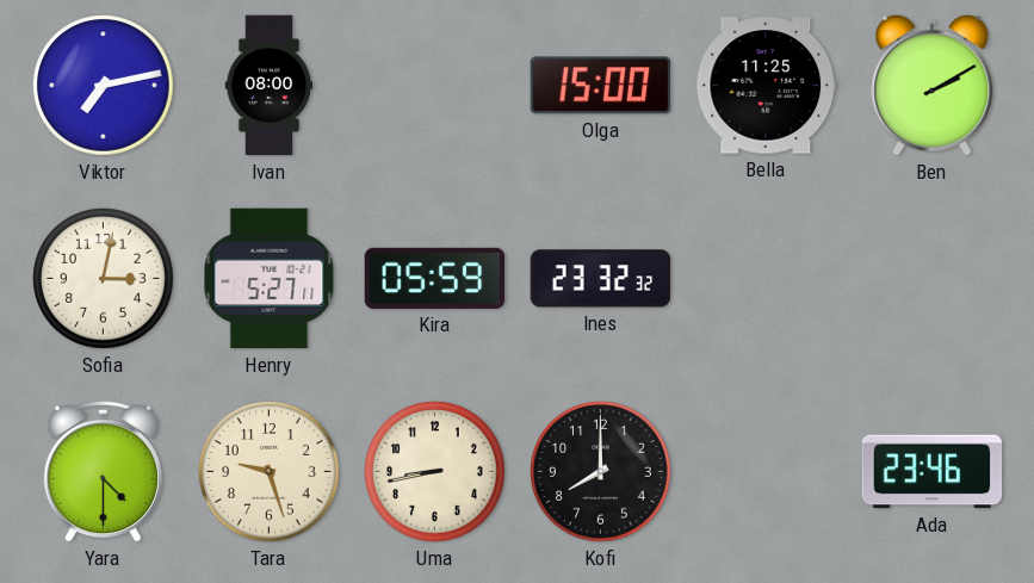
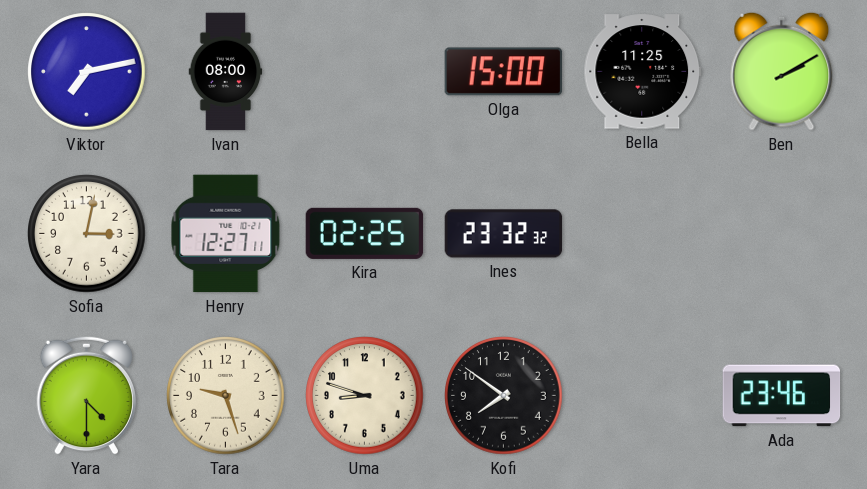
Henry: 5:27 -> 12:27
Kira: 05:59 -> 02:25
Uma: 8:43 -> 8:48
Kofi: 8:00 -> 7:51
